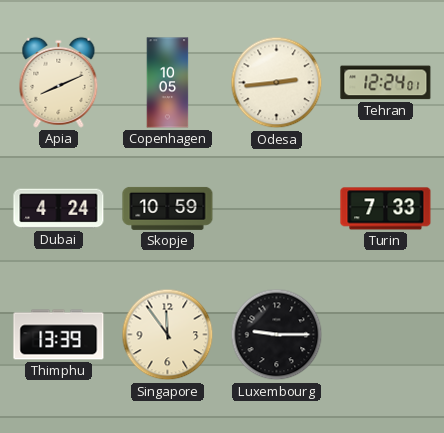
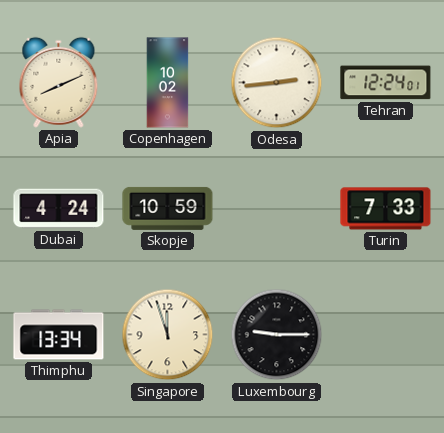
Copenhagen: 10:05 -> 10:02
Thimphu: 13:39 -> 13:34
Singapore: 11:54 -> 11:57
